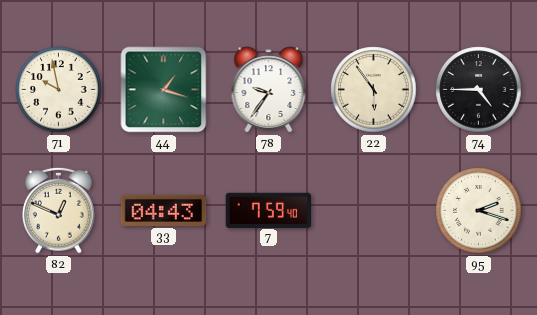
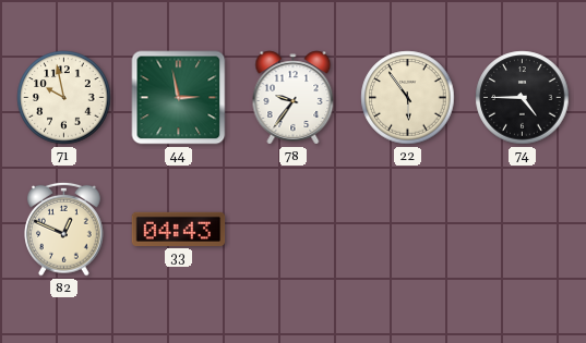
44: 1:18 -> 2:58
7: 7:59 -> none
95: 2:18 -> none
